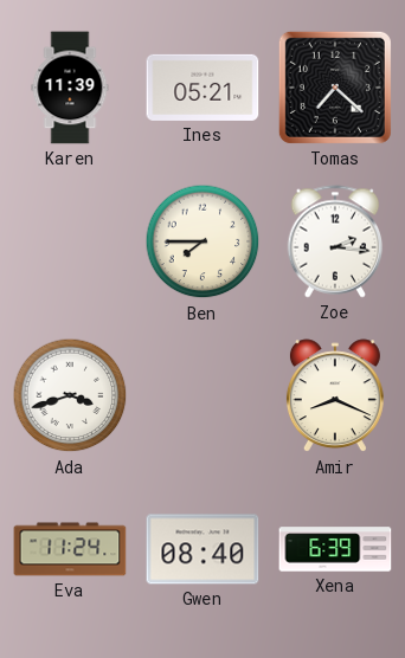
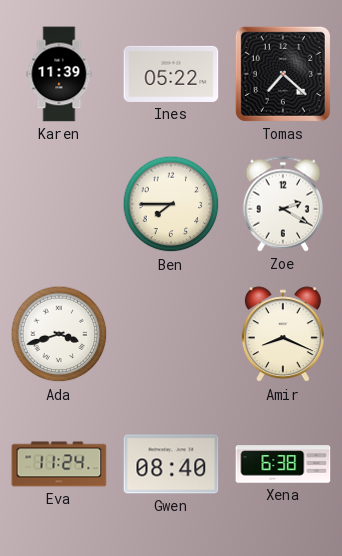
Ines: 05:21 -> 05:22
Zoe: 2:16 -> 2:20
Xena: 6:39 -> 6:38
